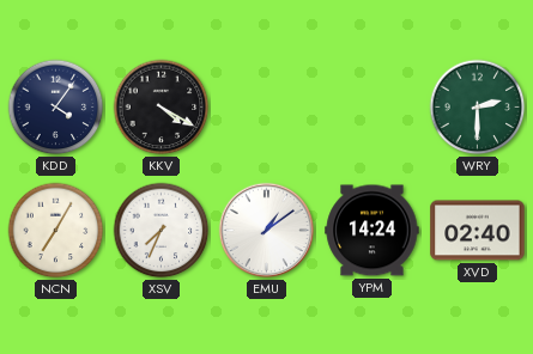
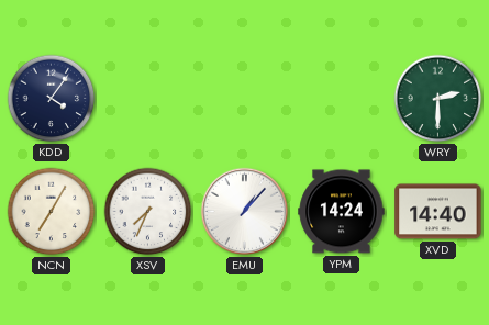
KKV: 4:20 -> none
EMU: 1:09 -> 1:07
XVD: 02:40 -> 14:40
